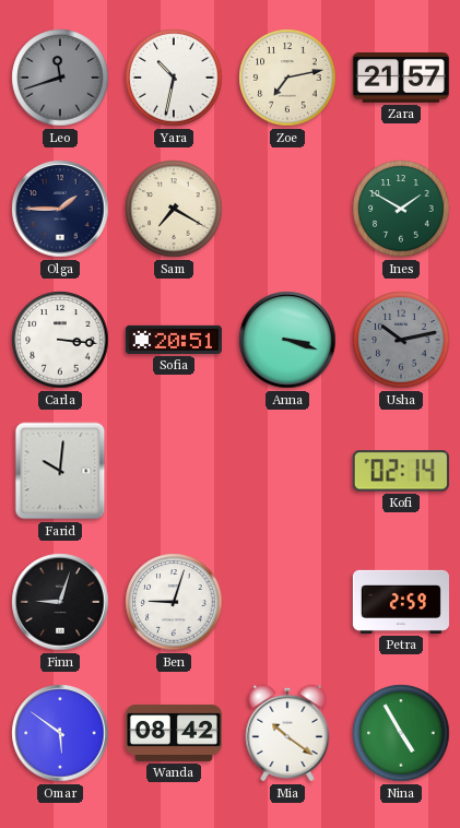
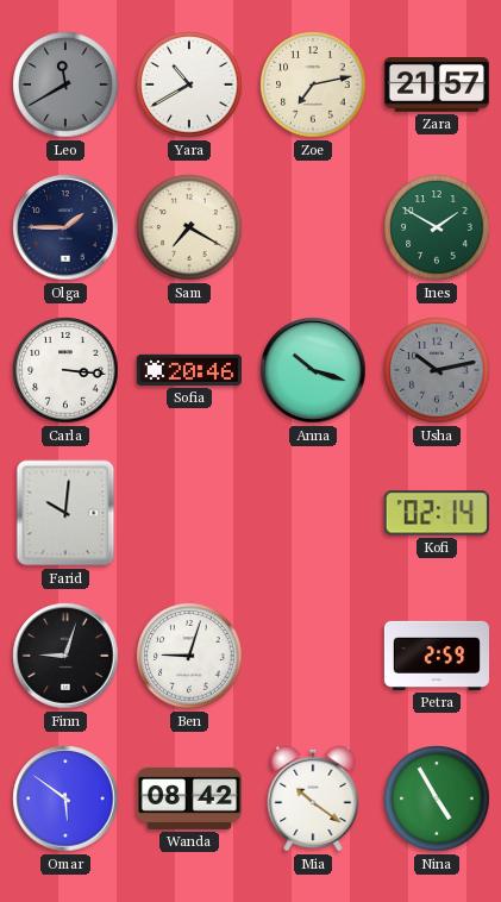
Leo: 11:42 -> 11:40
Yara: 10:32 -> 10:40
Sofia: 20:51 -> 20:46
Anna: 3:18 -> 10:18
